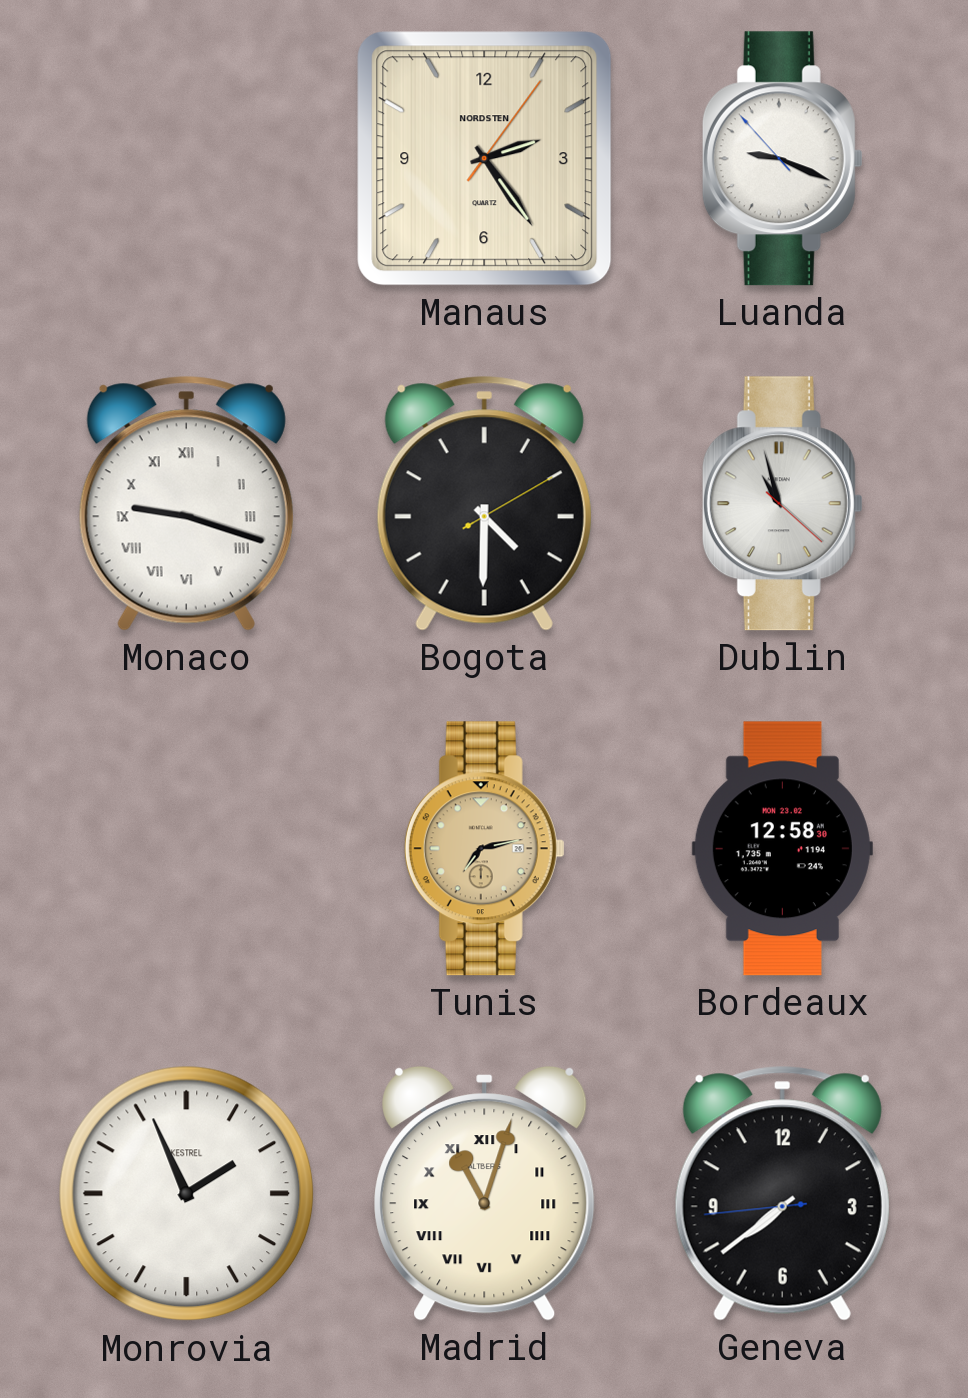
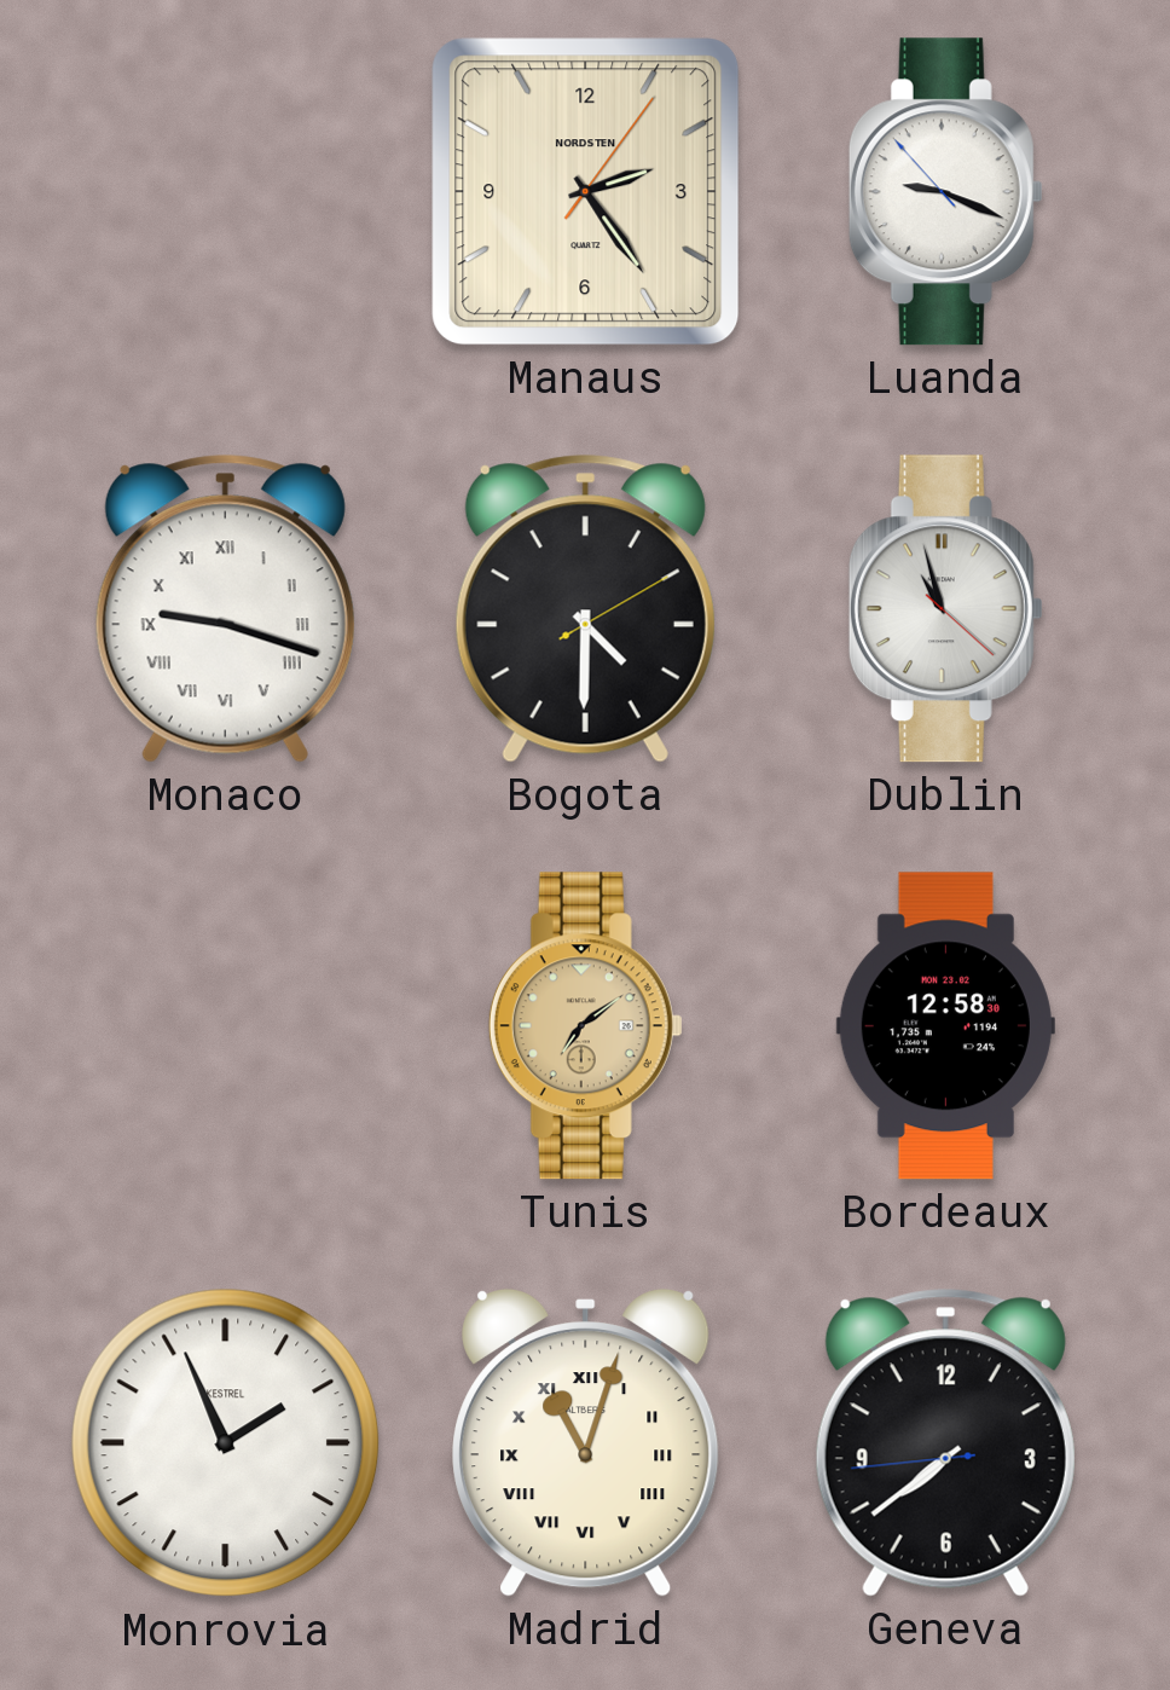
Tunis: 7:13 -> 7:09
